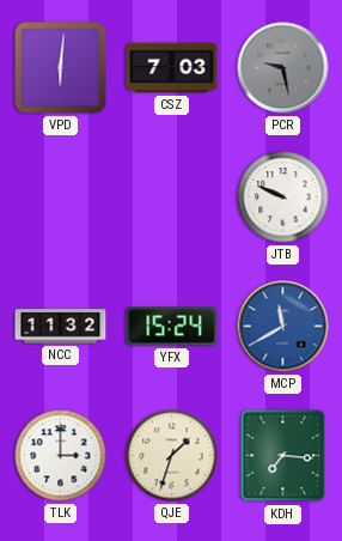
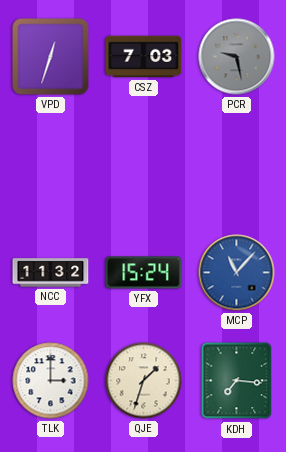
VPD: 6:01 -> 12:33
JTB: 9:49 -> none
MCP: 11:40 -> 11:07
